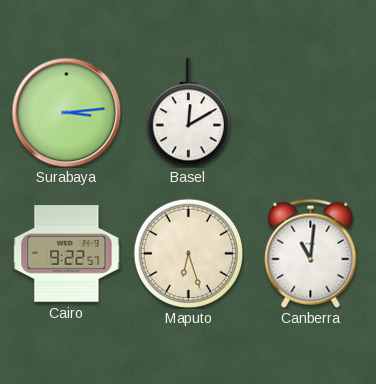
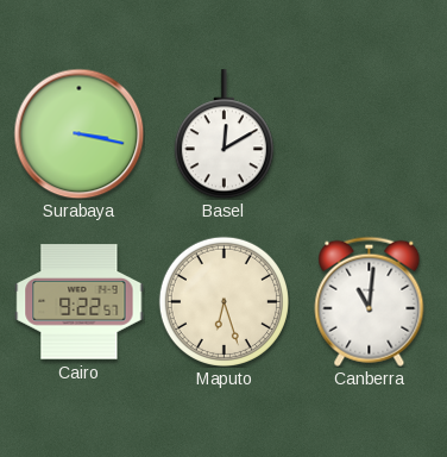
Surabaya: 3:14 -> 3:17
